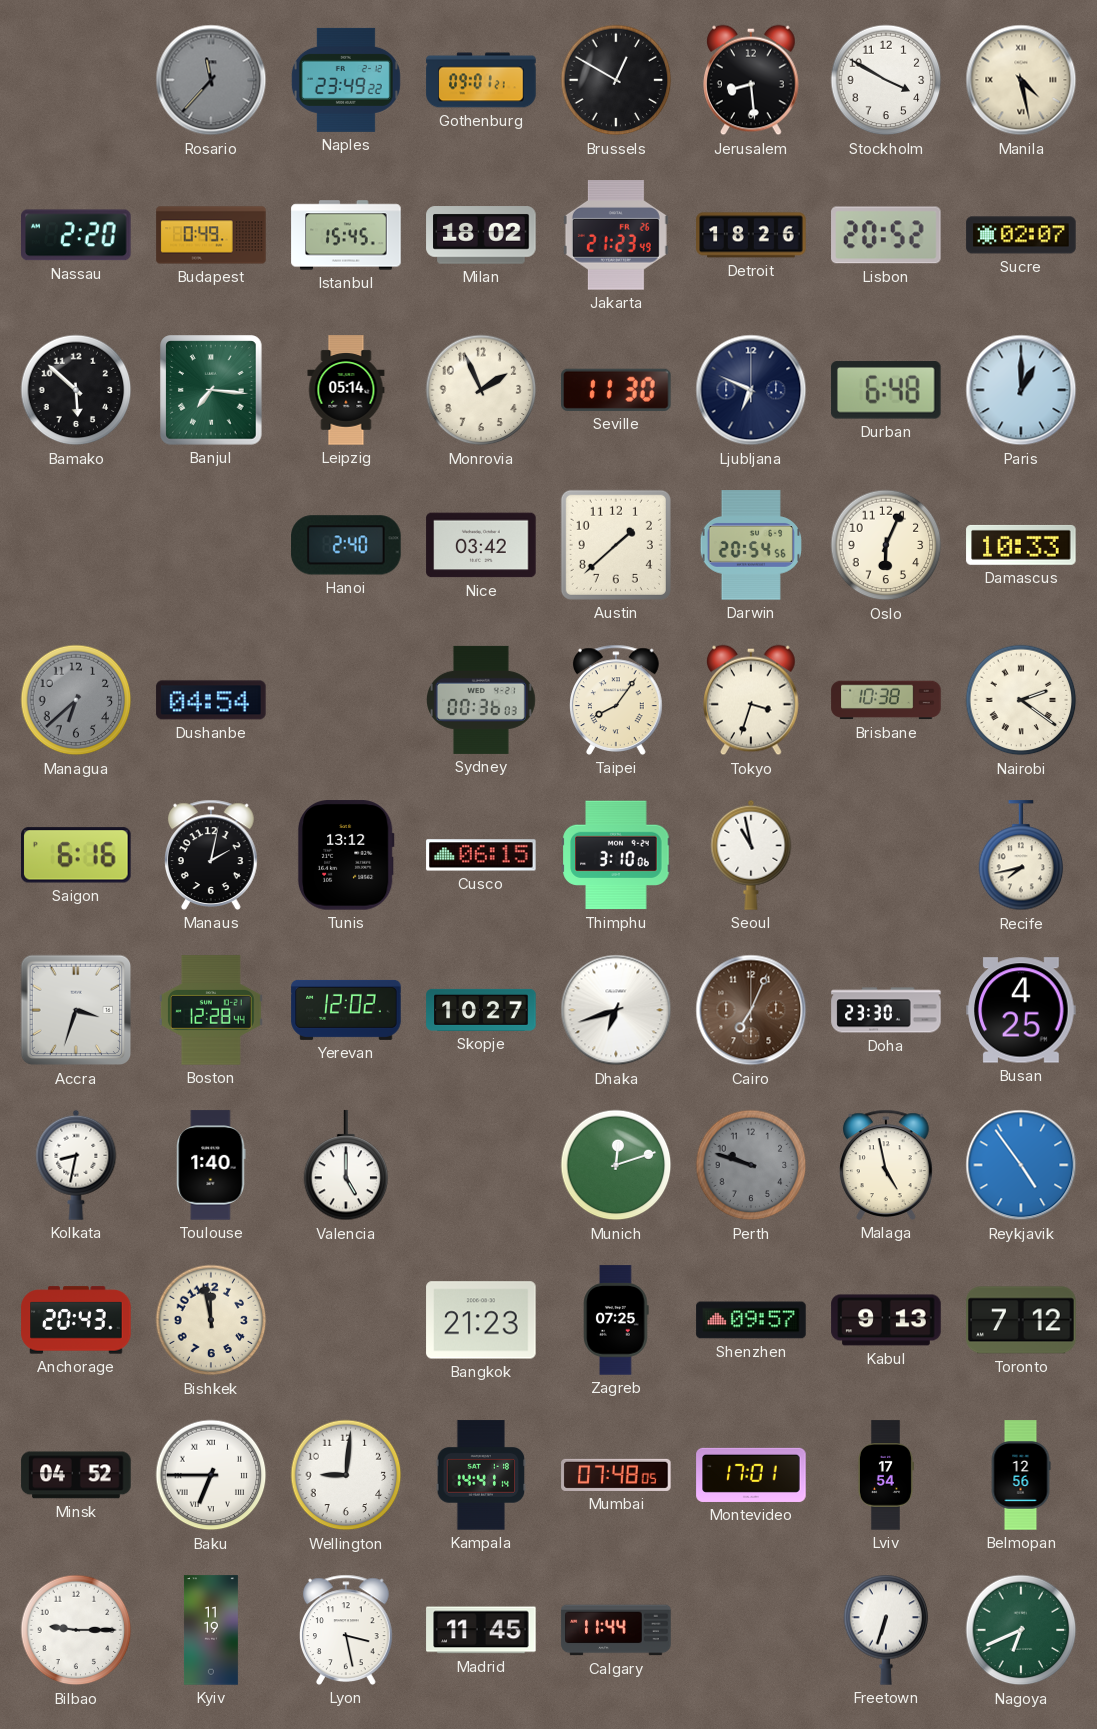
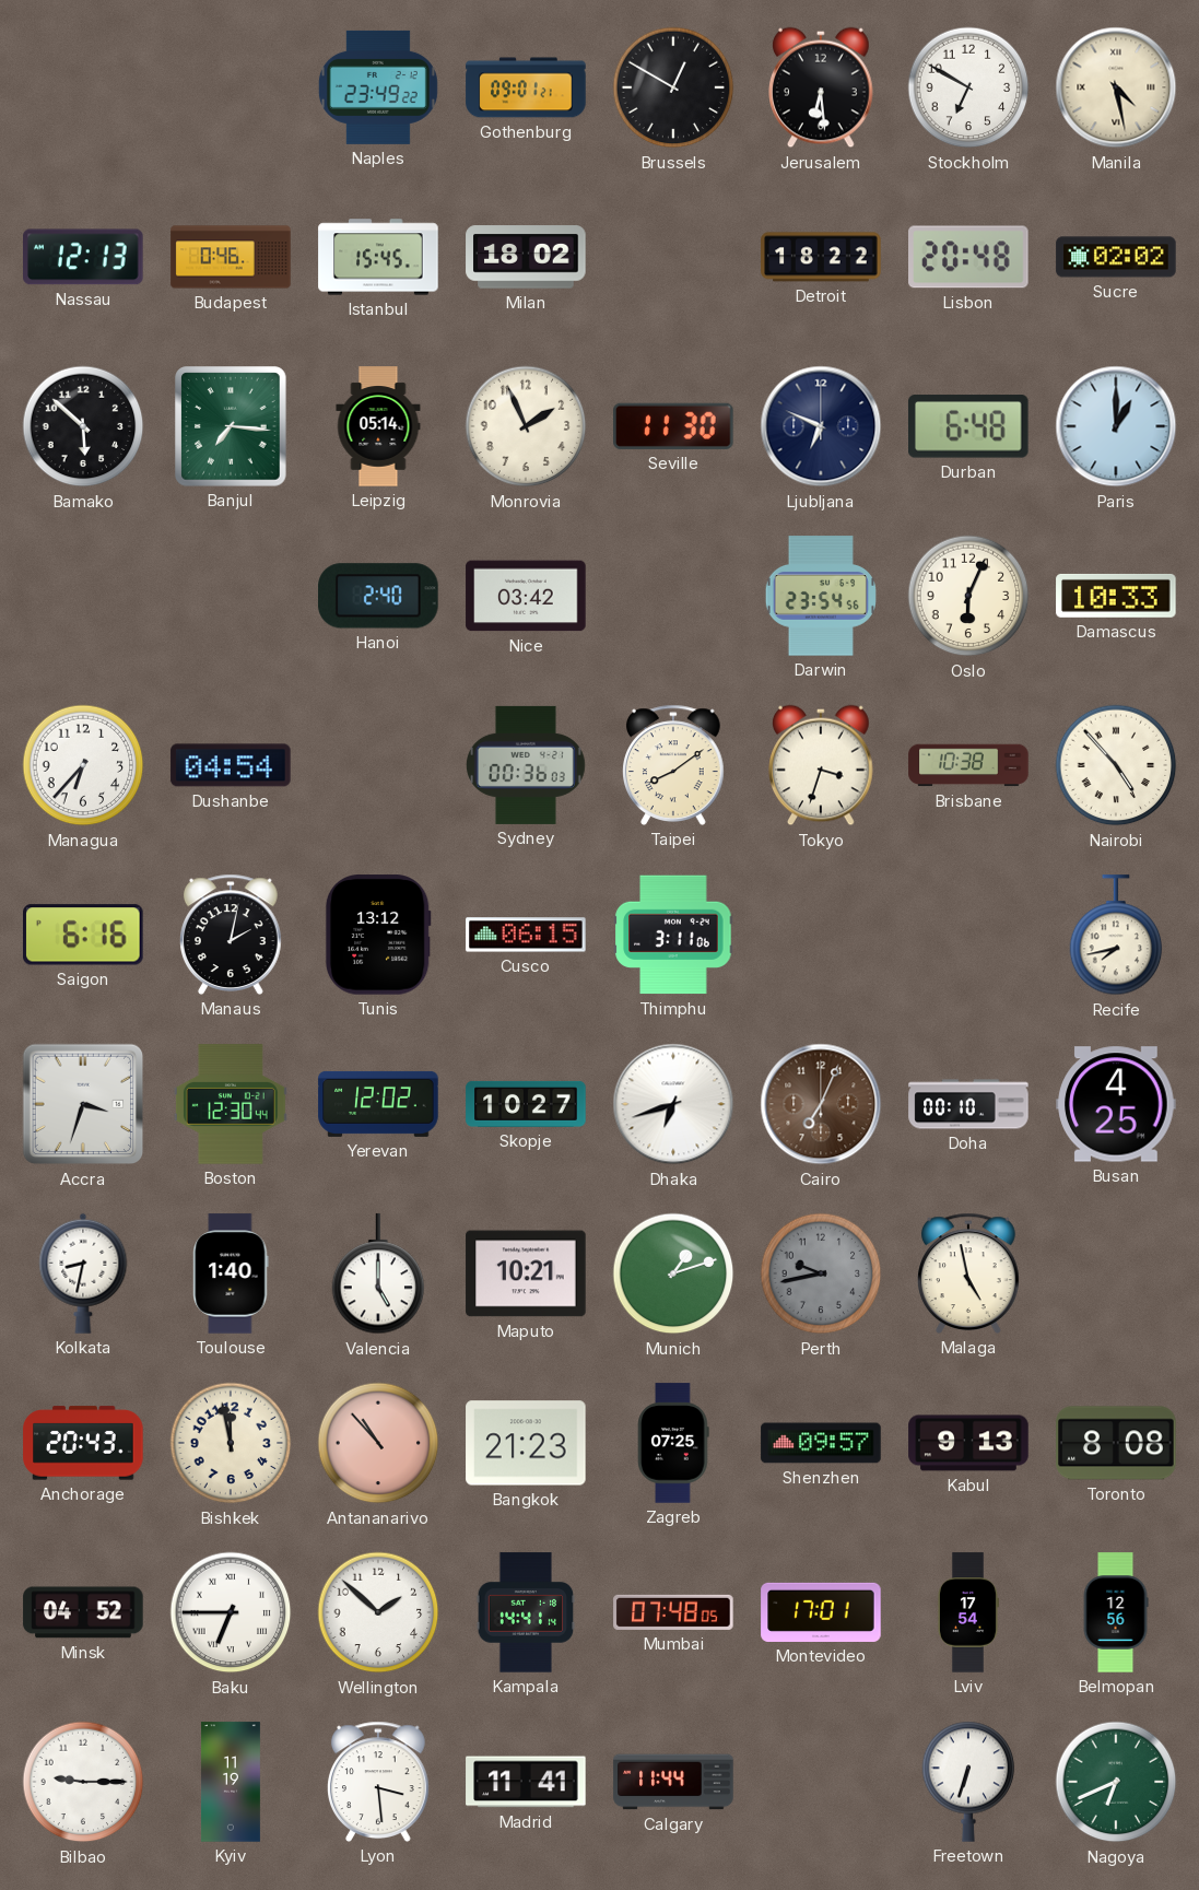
Rosario: 11:37 -> none
Jerusalem: 8:29 -> 6:29
Stockholm: 3:50 -> 6:50
Nassau: 2:20 -> 12:13
Budapest: 0:49 -> 0:46
Jakarta: 21:23 -> none
Detroit: 18:26 -> 18:22
Lisbon: 20:52 -> 20:48
Sucre: 02:07 -> 02:02
Austin: 1:38 -> none
Darwin: 20:54 -> 23:54
Managua: 6:38 -> 6:37
Managua dial: grey -> white
Taipei: 8:06 -> 8:09
Nairobi: 2:21 -> 4:53
Thimphu: 3:10 -> 3:11
Seoul: 10:58 -> none
Boston: 12:28 -> 12:30
Doha: 23:30 -> 00:10
Maputo: none -> 10:21
Munich: 12:12 -> 1:12
Perth: 9:48 -> 9:43
Reykjavik: 4:54 -> none
Antananarivo: none -> 10:53
Toronto: 7:12 -> 8:08
Wellington: 9:01 -> 1:52
Lyon: 3:28 -> 3:29
Madrid: 11:45 -> 11:41
